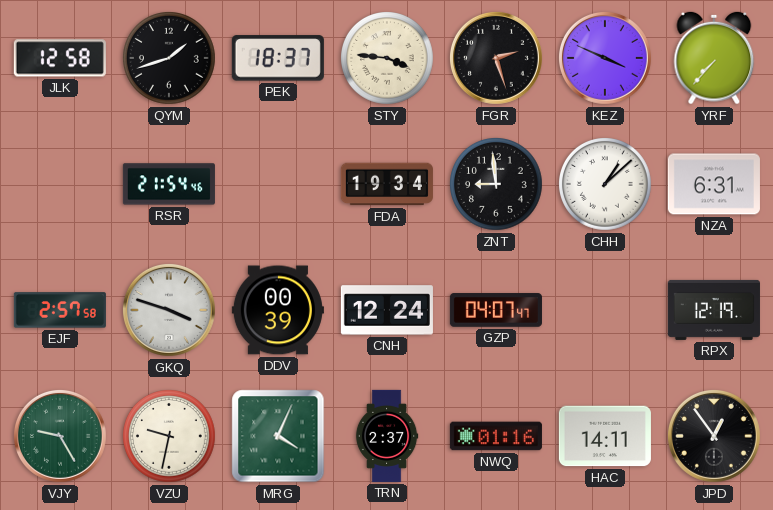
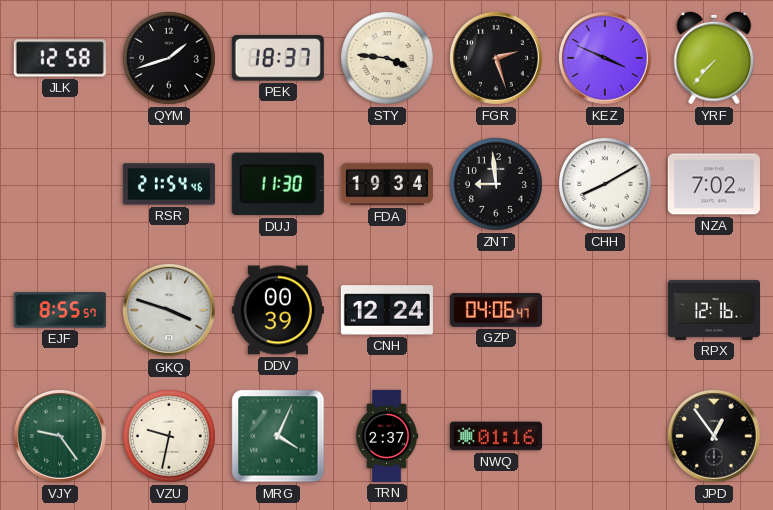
DUJ: none -> 11:30
CHH: 1:08 -> 8:10
NZA: 6:31 -> 7:02
EJF: 2:57 -> 8:55
GZP: 04:07 -> 04:06
RPX: 12:19 -> 12:16
VJY: 9:25 -> 9:24
HAC: 14:11 -> none
